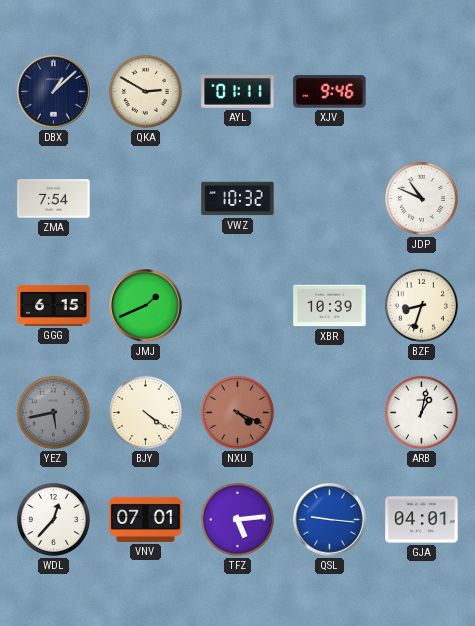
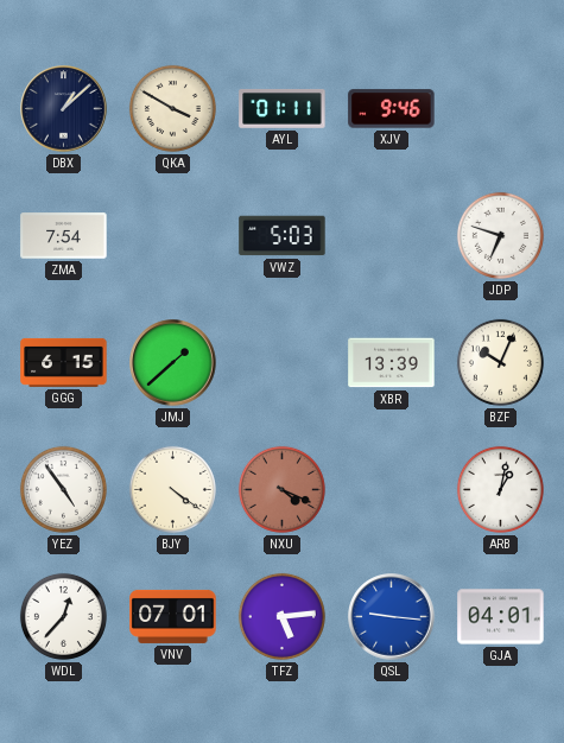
QKA: 2:50 -> 3:50
VWZ: 10:32 -> 5:03
JDP: 10:49 -> 6:48
JMJ: 1:41 -> 1:38
XBR: 10:39 -> 13:39
BZF: 8:33 -> 10:04
YEZ: 5:43 -> 4:54
YEZ dial: grey -> white
